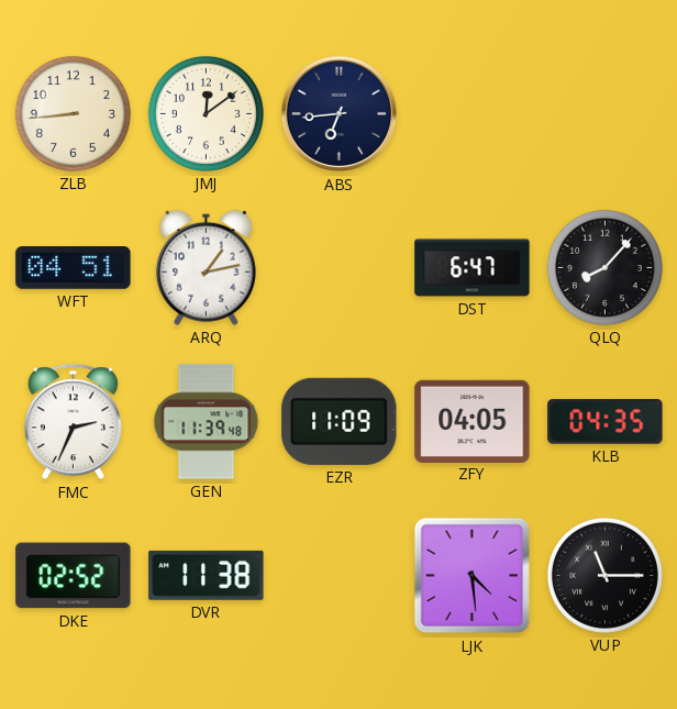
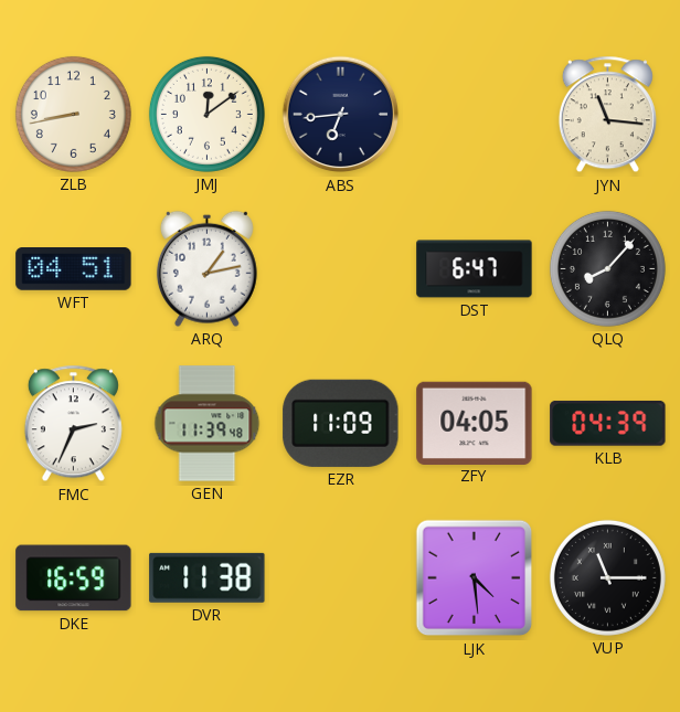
ZLB: 8:44 -> 8:43
JYN: none -> 11:16
KLB: 04:35 -> 04:39
DKE: 02:52 -> 16:59
